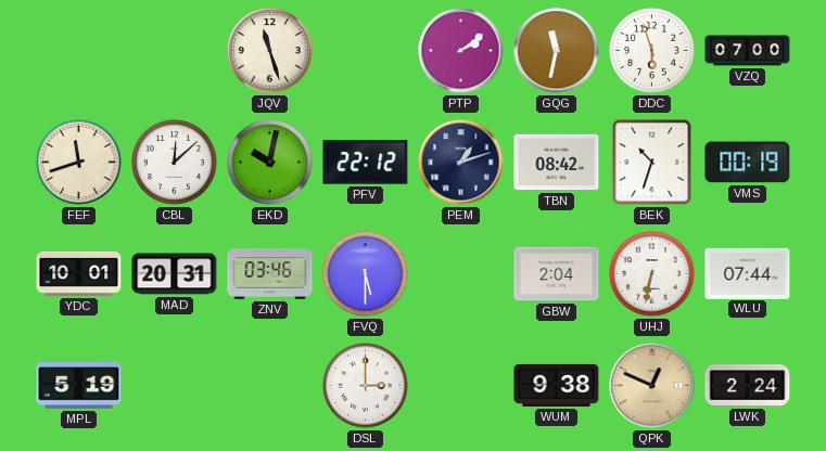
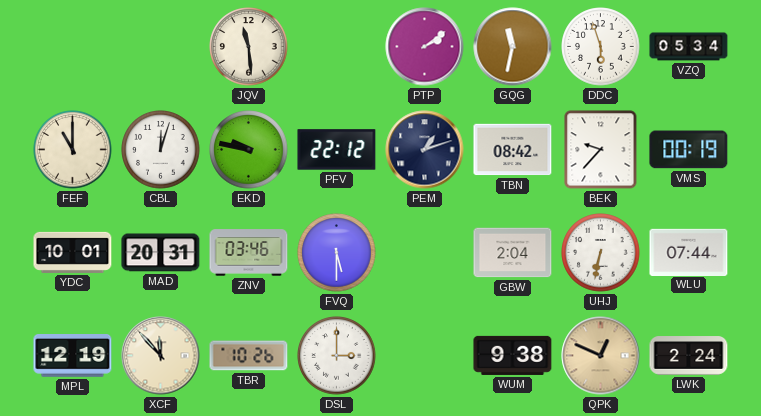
JQV: 11:27 -> 11:29
VZQ: 07:00 -> 05:34
FEF: 11:42 -> 11:00
CBL: 12:08 -> 12:03
EKD: 10:02 -> 9:47
BEK: 10:33 -> 9:37
MPL: 5:19 -> 12:19
XCF: none -> 11:53
TBR: none -> 10:26
